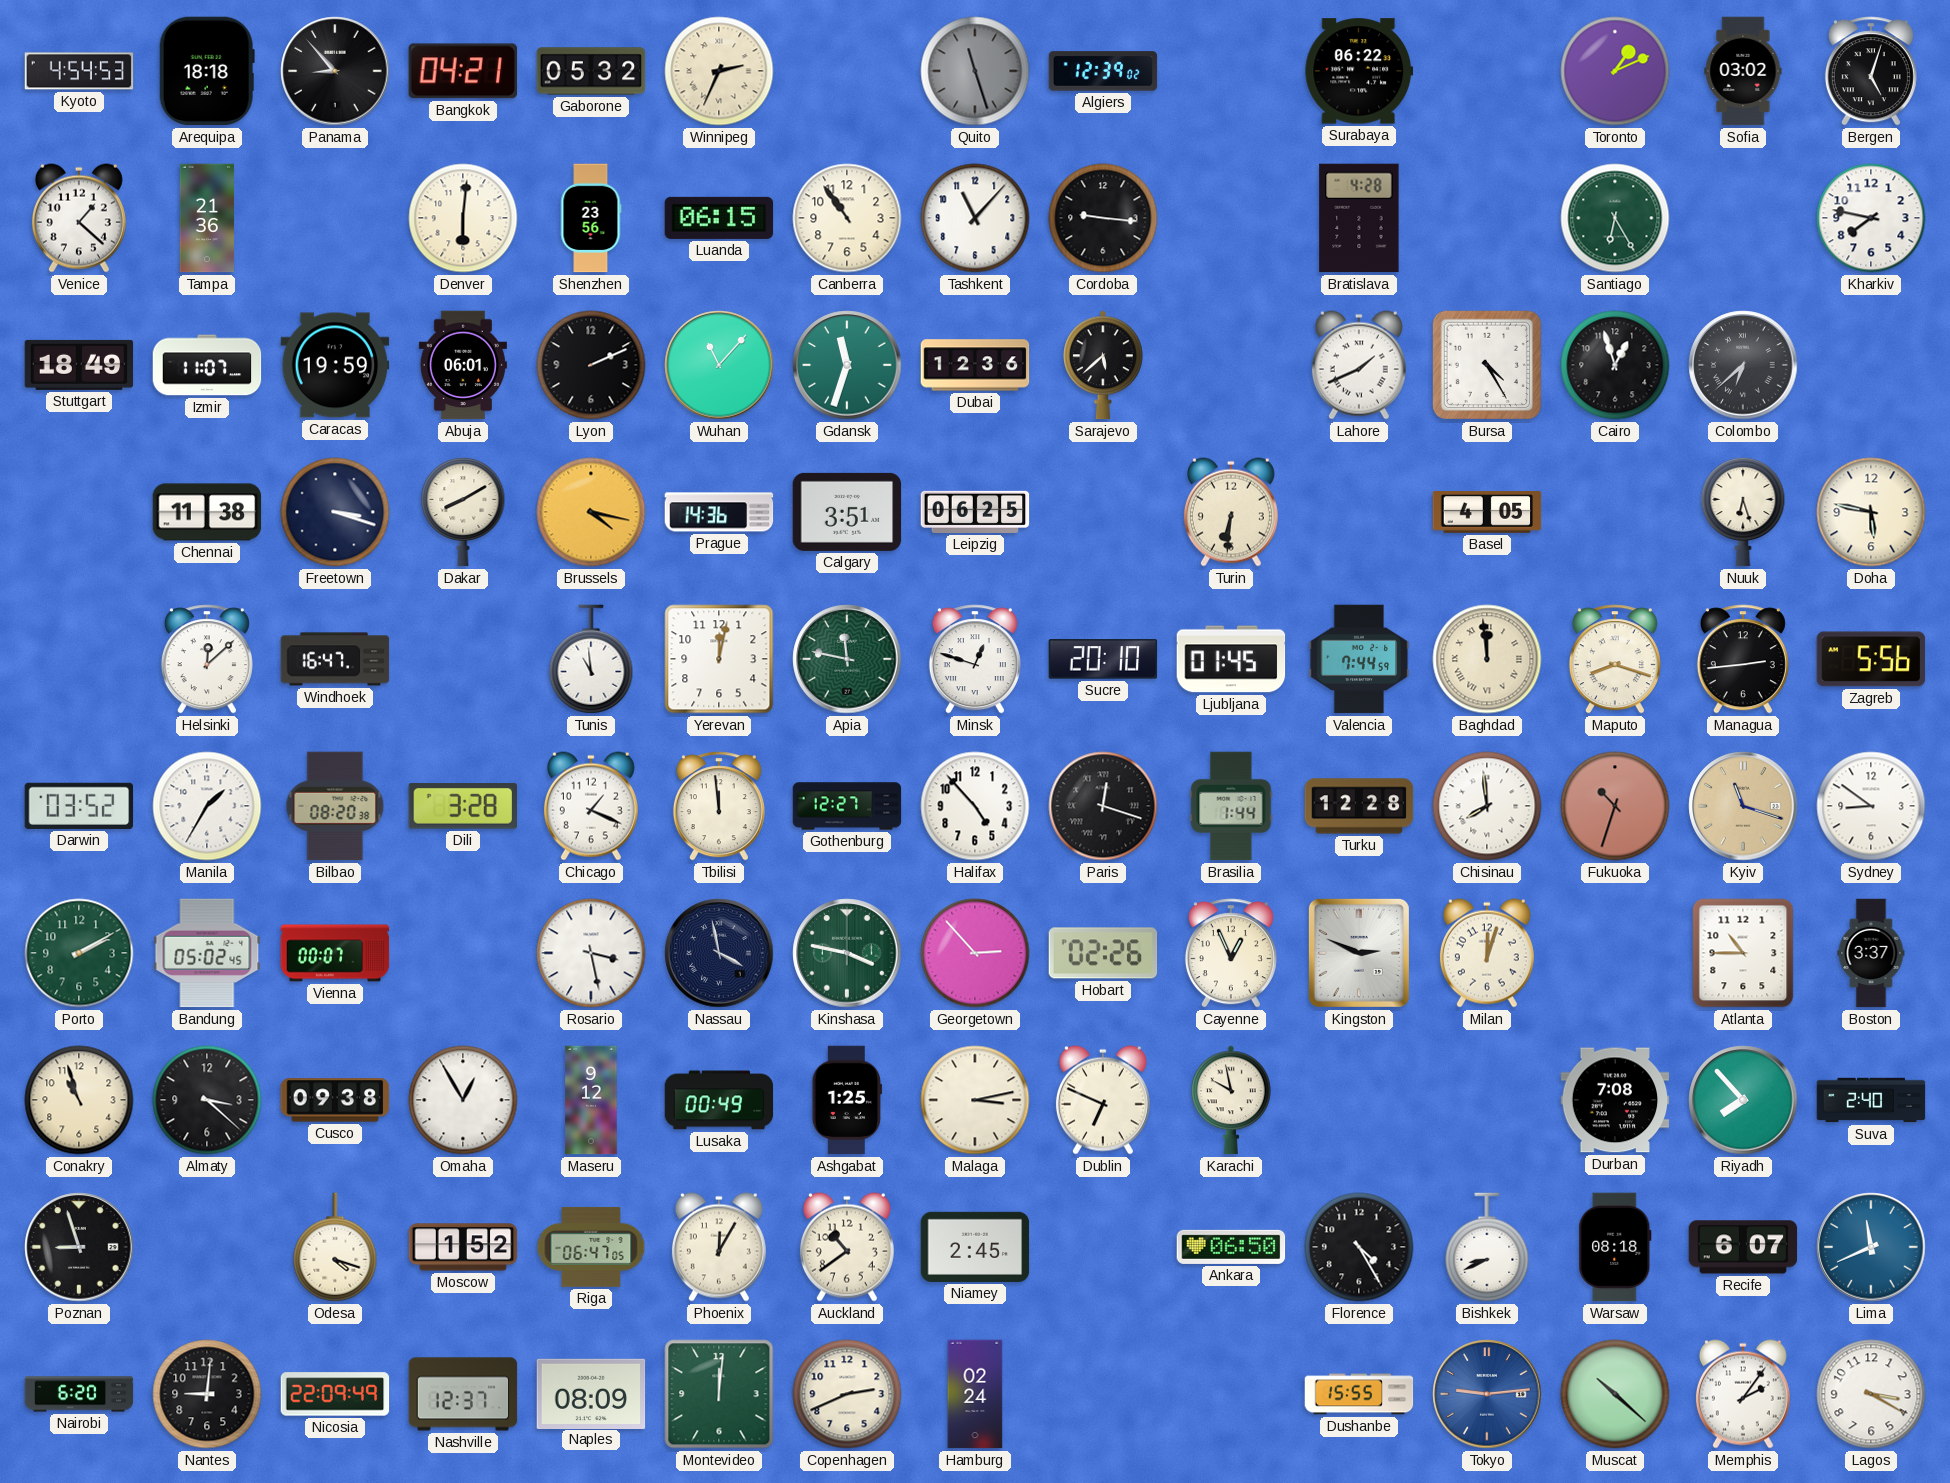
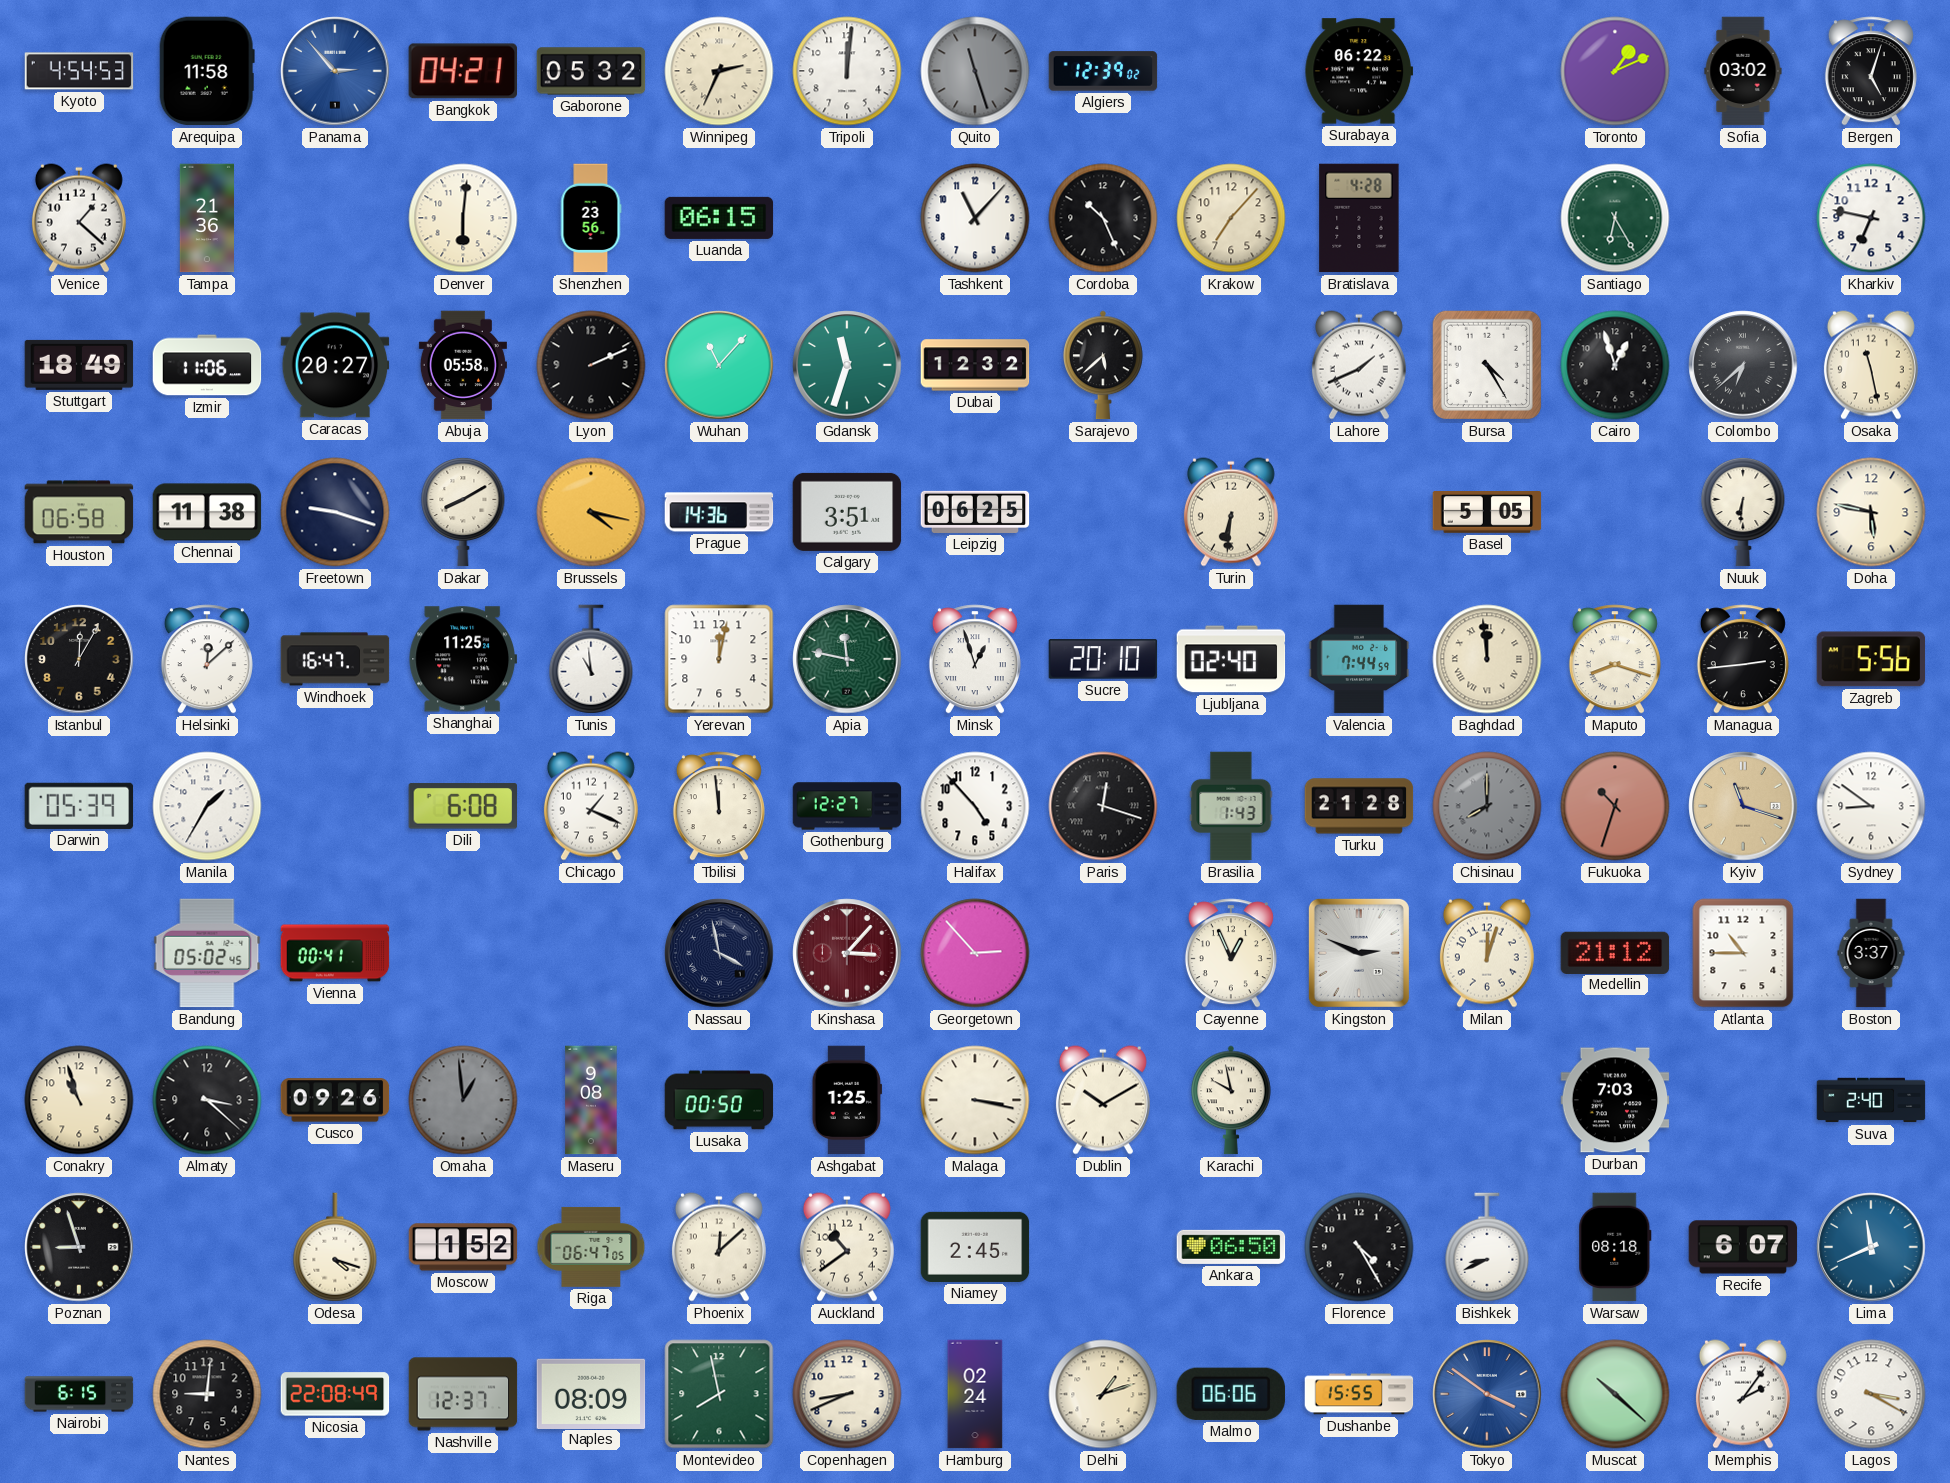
Arequipa: 18:18 -> 11:58
Panama: 8:53 -> 2:53
Panama dial: black -> blue
Tripoli: none -> 12:01
Canberra: 10:54 -> none
Cordoba: 9:16 -> 10:26
Krakow: none -> 7:07
Kharkiv: 7:47 -> 6:47
Izmir: 11:07 -> 11:06
Caracas: 19:59 -> 20:27
Abuja: 06:01 -> 05:58
Dubai: 12:36 -> 12:32
Osaka: none -> 11:28
Houston: none -> 06:58
Freetown: 3:18 -> 9:18
Basel: 4:05 -> 5:05
Nuuk: 6:27 -> 6:31
Istanbul: none -> 12:05
Shanghai: none -> 11:25
Minsk: 12:48 -> 12:57
Ljubljana: 01:45 -> 02:40
Darwin: 03:52 -> 05:39
Bilbao: 08:20 -> none
Dili: 3:28 -> 6:08
Brasilia: 1:44 -> 1:43
Turku: 12:28 -> 21:28
Chisinau: 7:59 -> 8:00
Chisinau dial: white -> grey
Porto: 2:10 -> none
Vienna: 00:07 -> 00:41
Rosario: 3:28 -> none
Kinshasa: 3:47 -> 3:07
Kinshasa dial: green -> burgundy
Hobart: 02:26 -> none
Medellin: none -> 21:12
Cusco: 09:38 -> 09:26
Omaha: 12:55 -> 12:59
Omaha dial: white -> grey
Maseru: 9:12 -> 9:08
Lusaka: 00:49 -> 00:50
Malaga: 3:13 -> 3:17
Dublin: 6:49 -> 10:10
Durban: 7:08 -> 7:03
Riyadh: 7:53 -> none
Phoenix: 12:05 -> 12:08
Nairobi: 6:20 -> 6:15
Nicosia: 22:09 -> 22:08
Montevideo: 12:01 -> 7:58
Copenhagen: 2:41 -> 8:41
Delhi: none -> 1:12
Malmo: none -> 06:06
Tokyo: 9:14 -> 3:51
